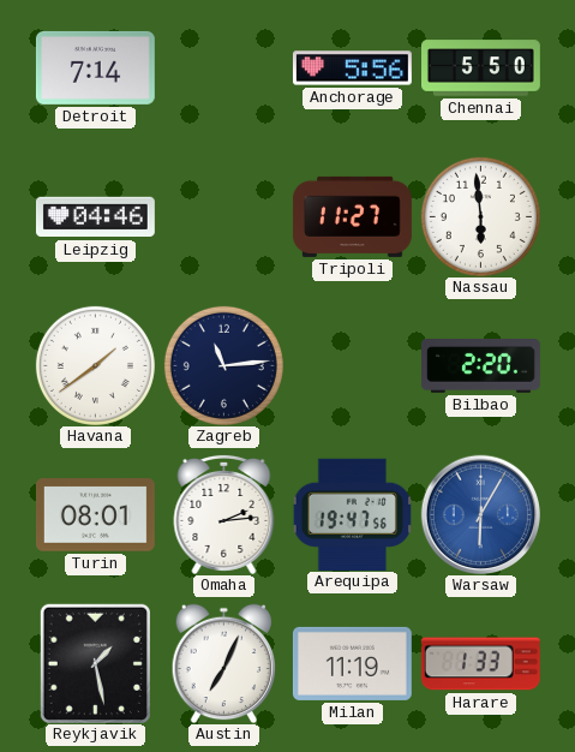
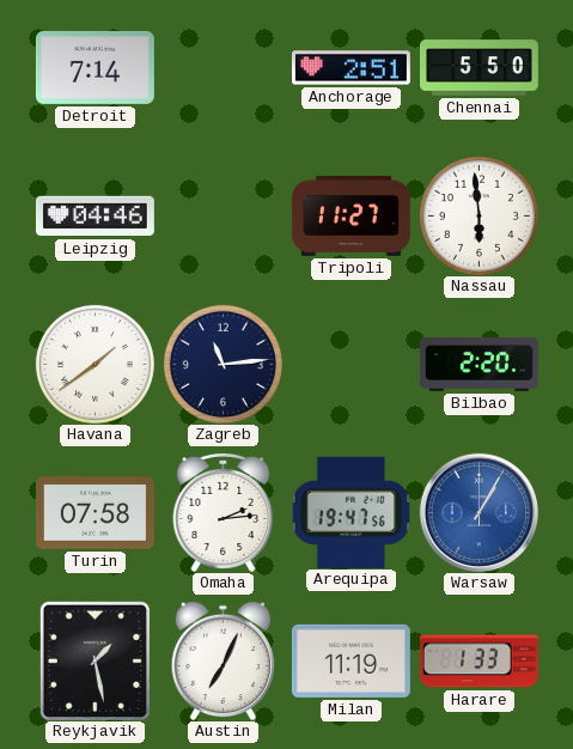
Anchorage: 5:56 -> 2:51
Turin: 08:01 -> 07:58
Warsaw: 6:05 -> 1:05
